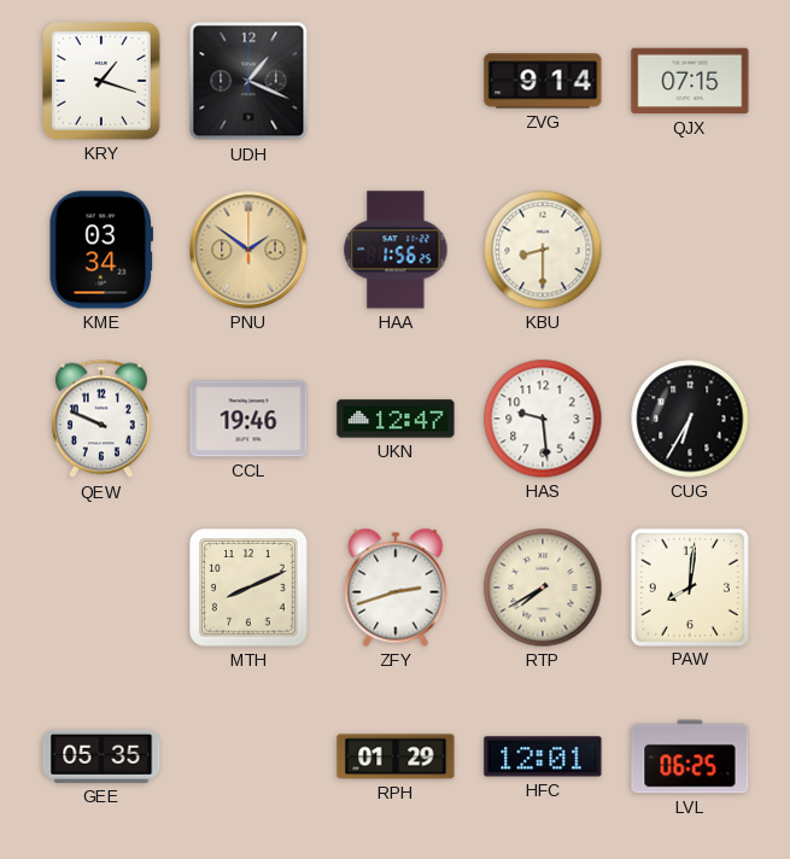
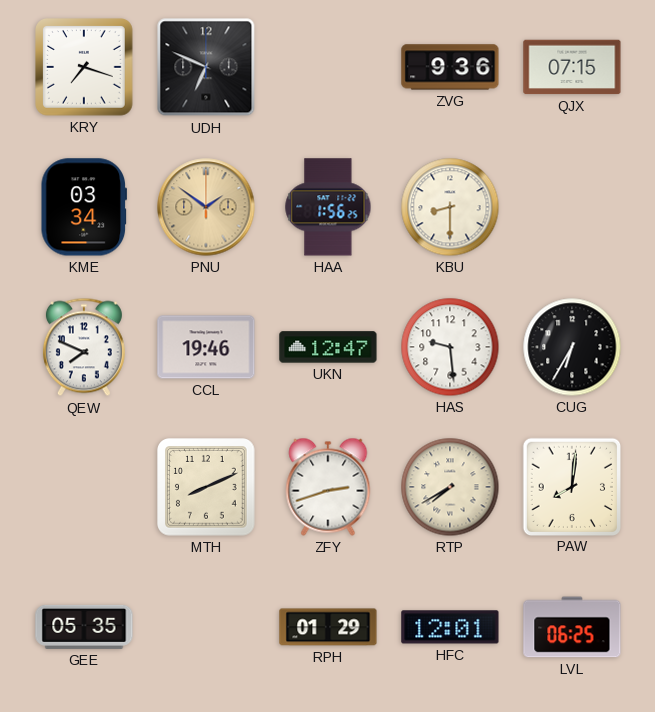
KRY: 1:18 -> 7:18
UDH: 1:19 -> 6:49
ZVG: 9:14 -> 9:36
QEW: 9:49 -> 7:49
